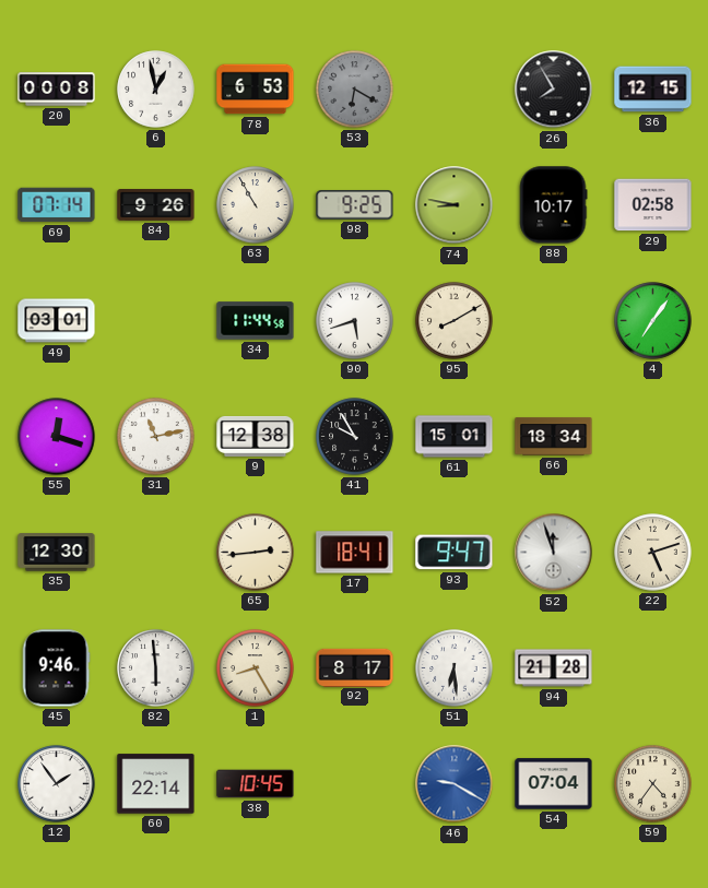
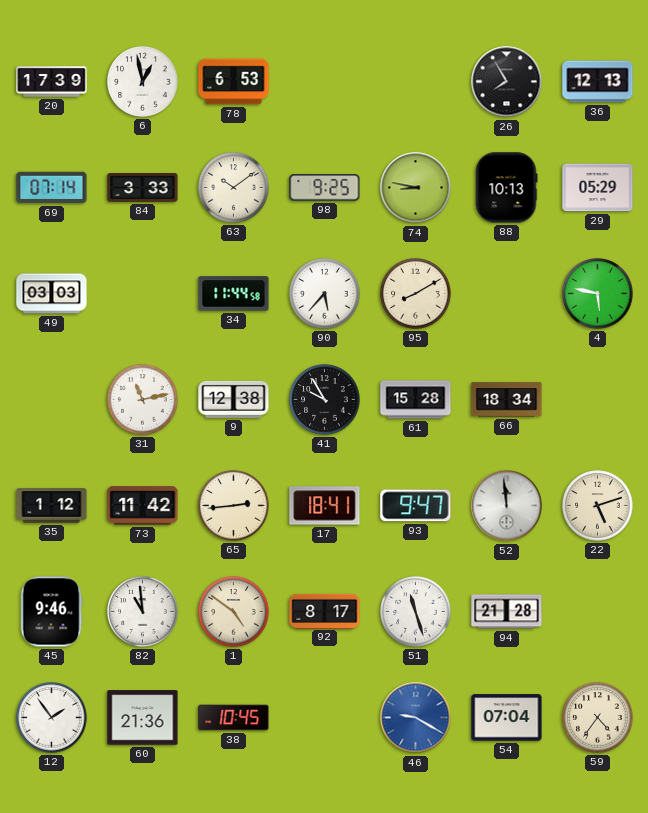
20: 00:08 -> 17:39
53: 6:20 -> none
36: 12:15 -> 12:13
84: 9:26 -> 3:33
63: 10:55 -> 10:09
88: 10:17 -> 10:13
29: 02:58 -> 05:29
49: 03:01 -> 03:03
90: 5:42 -> 5:37
4: 7:06 -> 5:47
55: 12:18 -> none
61: 15:01 -> 15:28
35: 12:30 -> 1:12
73: none -> 11:42
52: 11:57 -> 11:59
82: 5:59 -> 10:59
1: 8:25 -> 4:51
51: 6:29 -> 11:27
60: 22:14 -> 21:36
